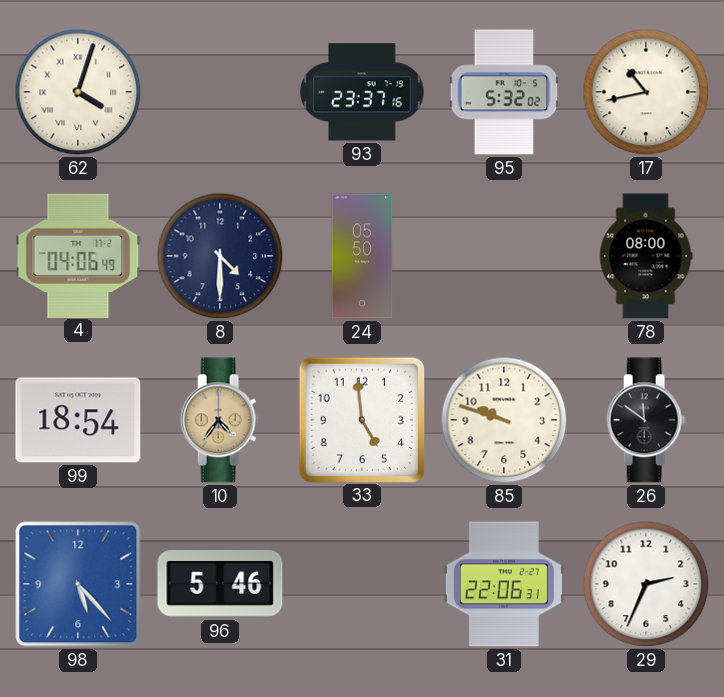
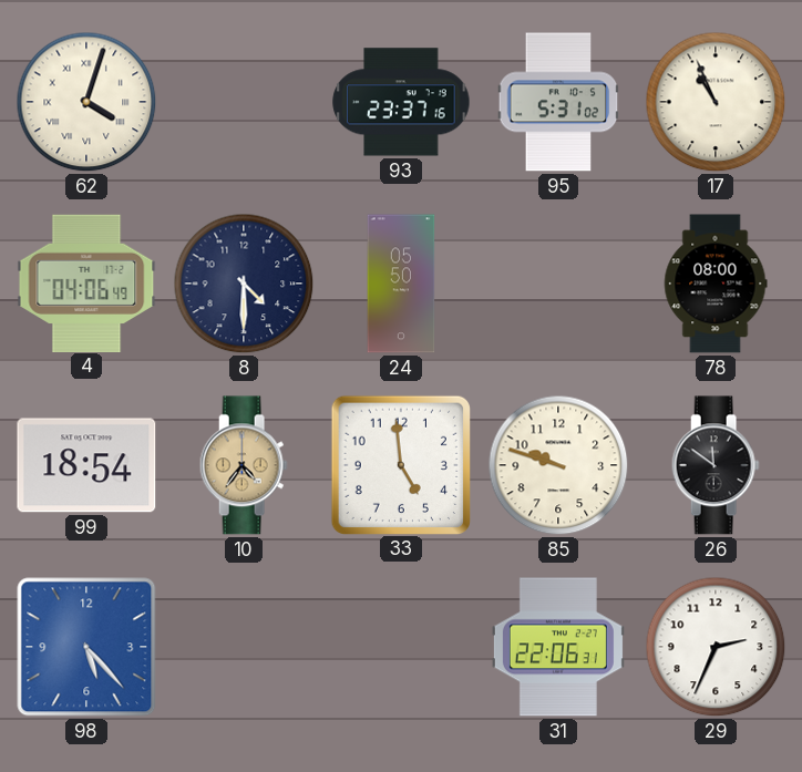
95: 5:32 -> 5:31
17: 10:43 -> 10:56
96: 5:46 -> none
